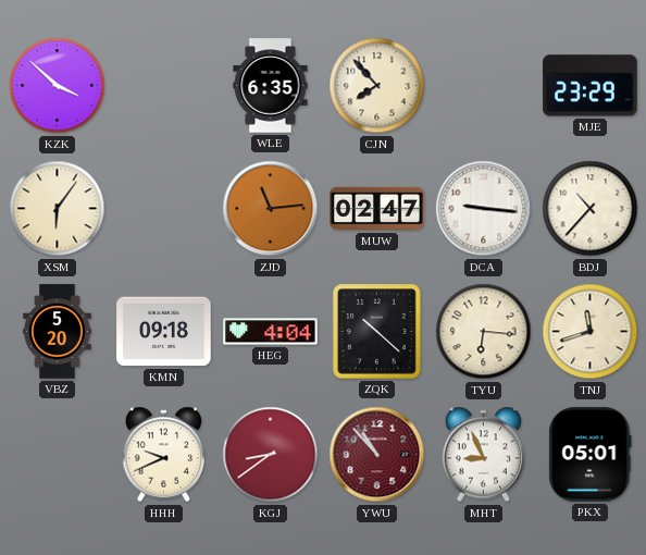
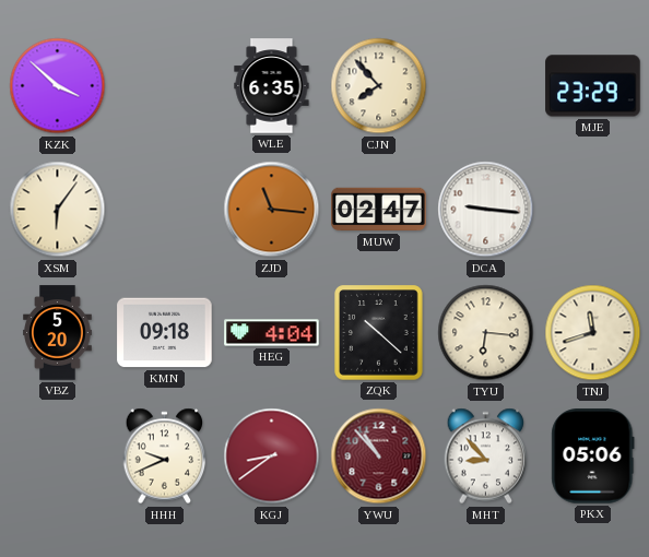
ZJD: 11:14 -> 11:16
BDJ: 10:37 -> none
MHT: 8:56 -> 8:53
PKX: 05:01 -> 05:06
